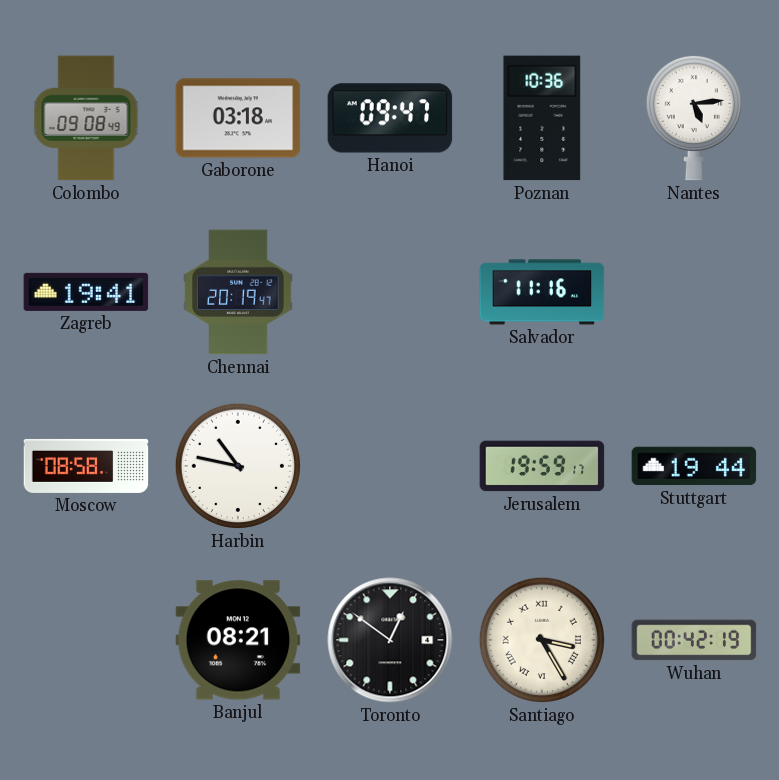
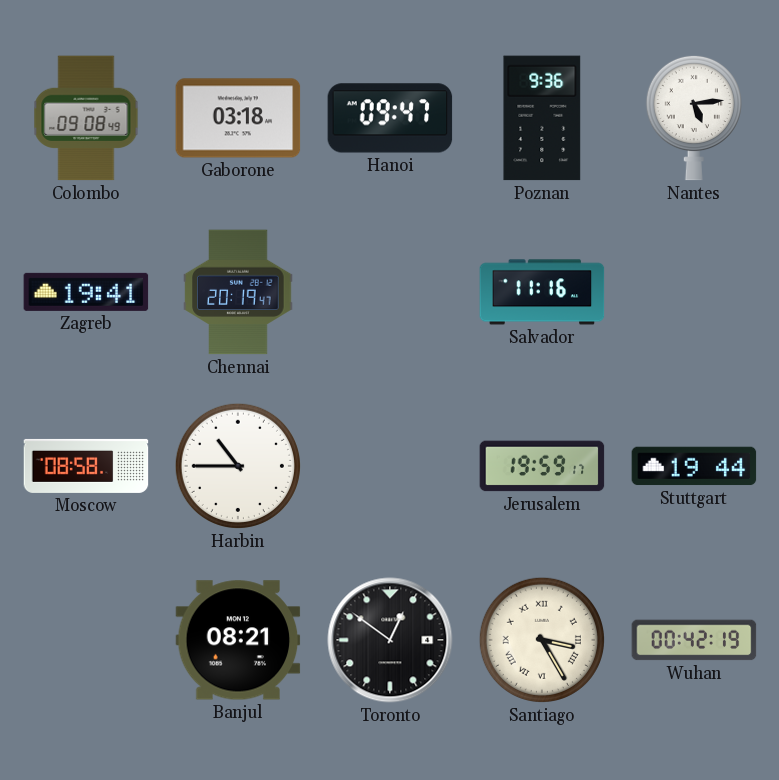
Poznan: 10:36 -> 9:36
Harbin: 10:47 -> 10:45
